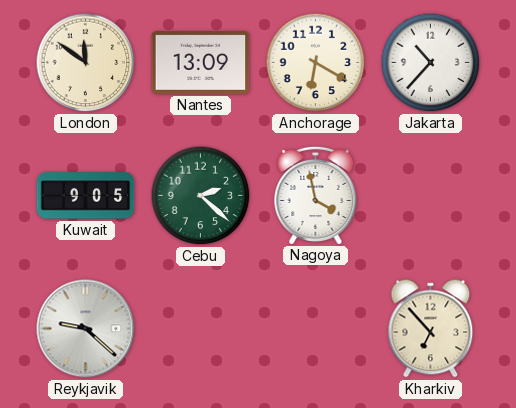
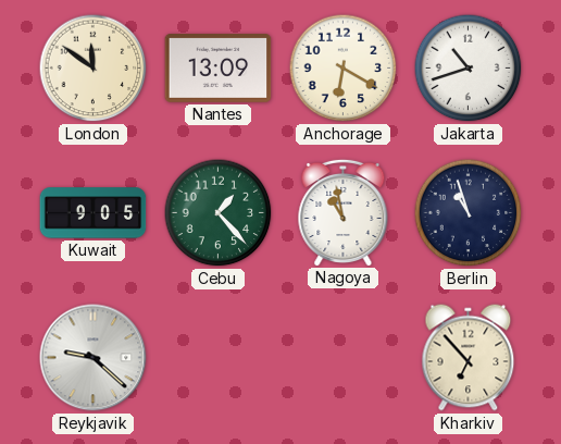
Jakarta: 10:37 -> 10:42
Cebu: 2:22 -> 1:23
Nagoya: 3:58 -> 10:58
Berlin: none -> 10:57
